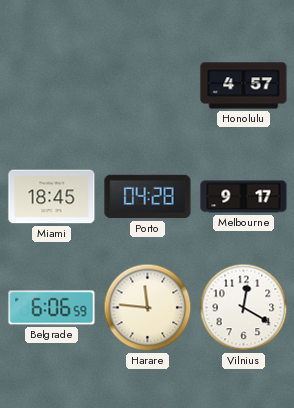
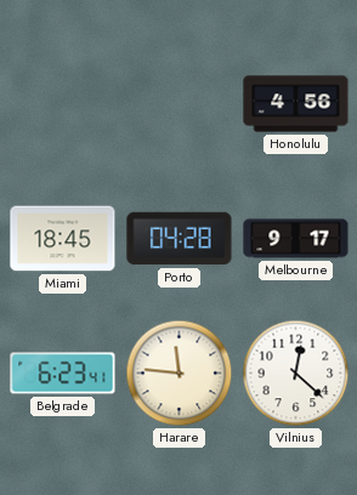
Honolulu: 4:57 -> 4:56
Belgrade: 6:06 -> 6:23
Vilnius: 12:20 -> 12:22
